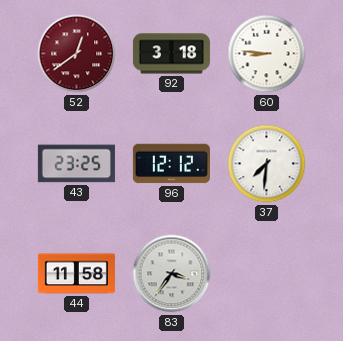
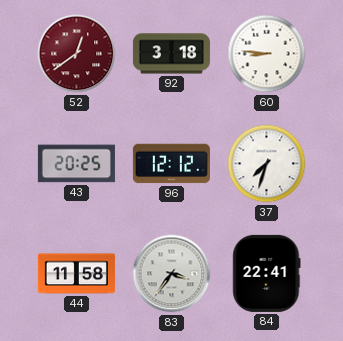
43: 23:25 -> 20:25
37: 7:31 -> 7:33
84: none -> 22:41
